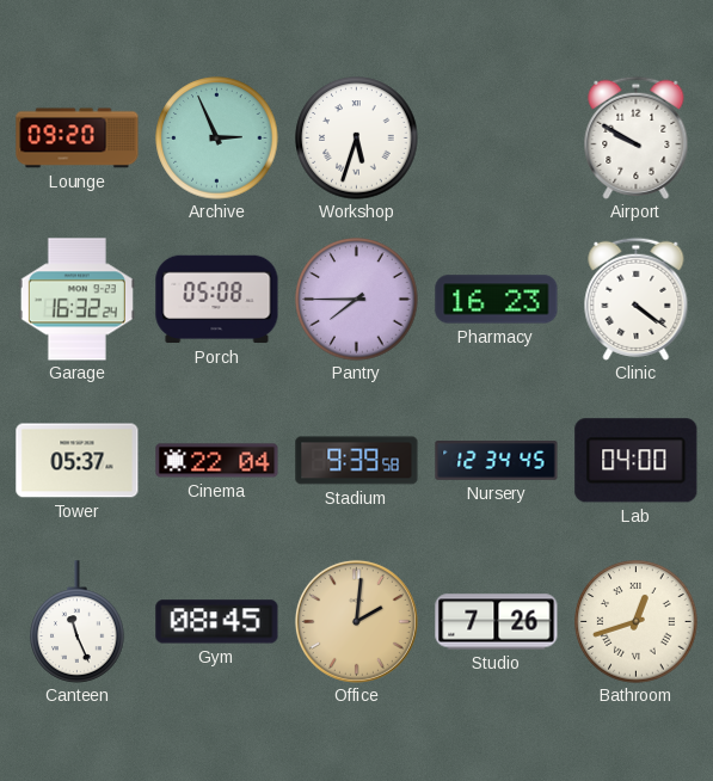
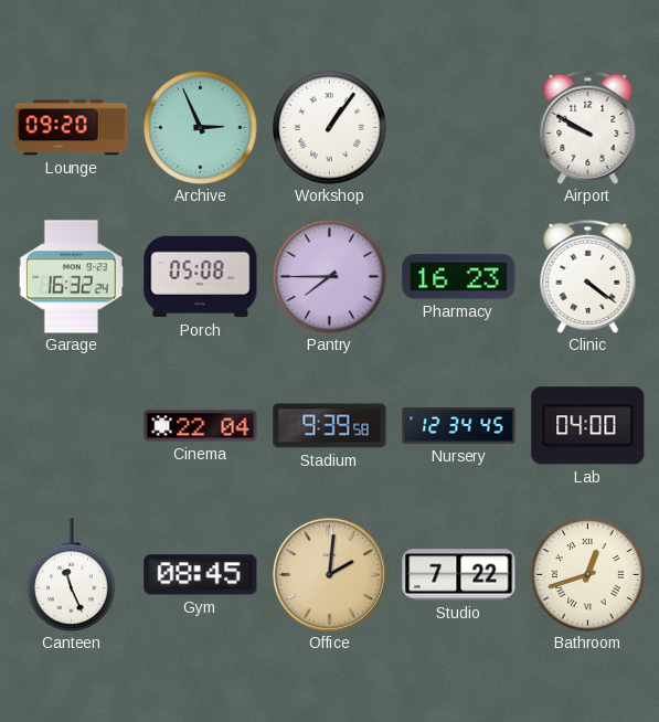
Workshop: 5:33 -> 1:06
Tower: 05:37 -> none
Studio: 7:26 -> 7:22
